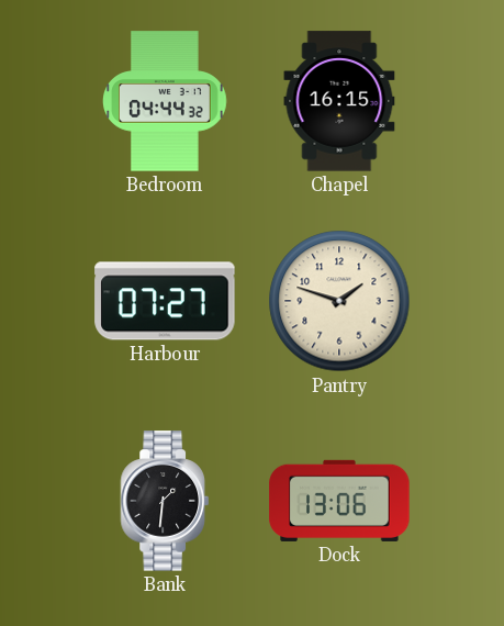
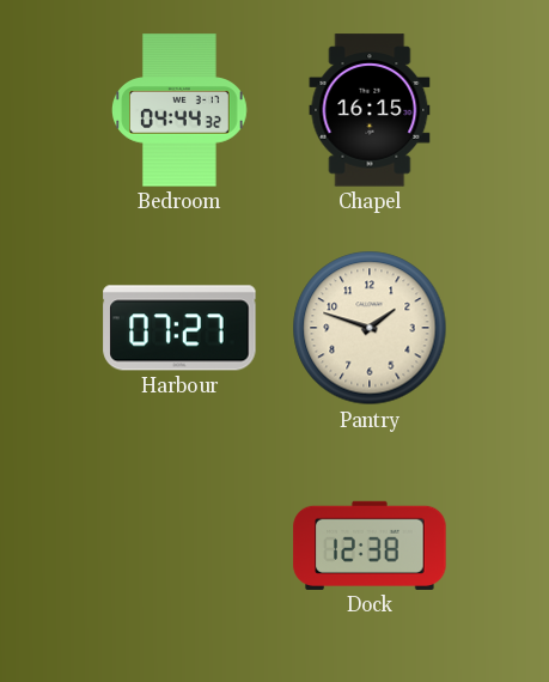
Bank: 1:31 -> none
Dock: 13:06 -> 12:38
